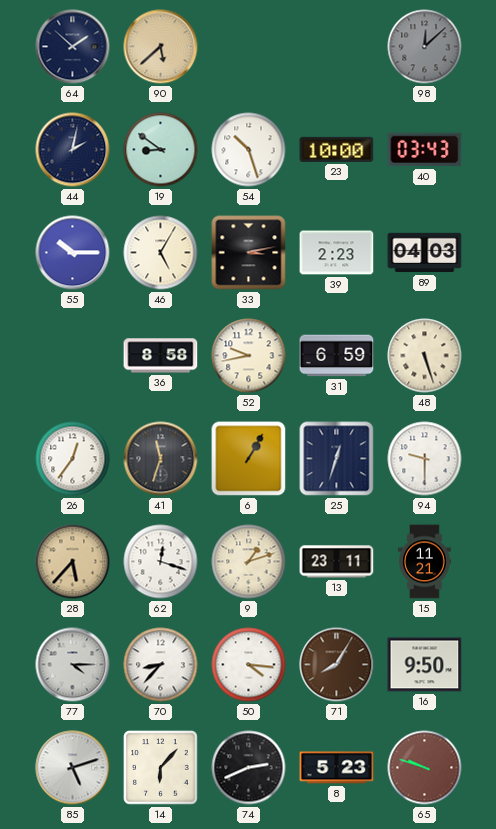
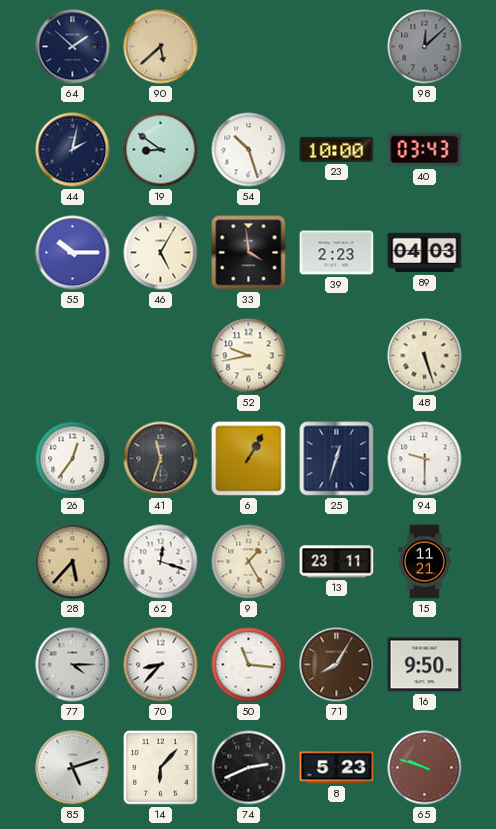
33: 3:13 -> 3:59
36: 8:58 -> none
31: 6:59 -> none
9: 1:12 -> 1:25
50: 4:16 -> 11:16
